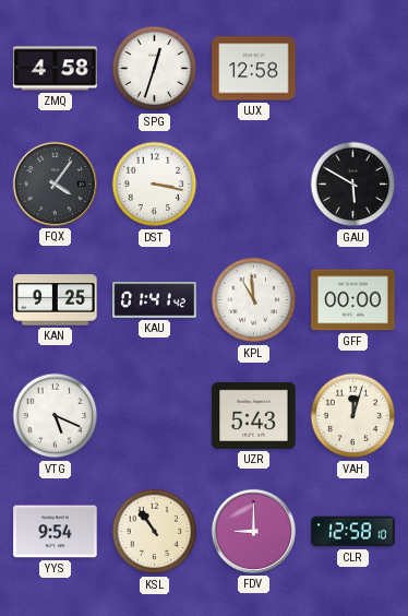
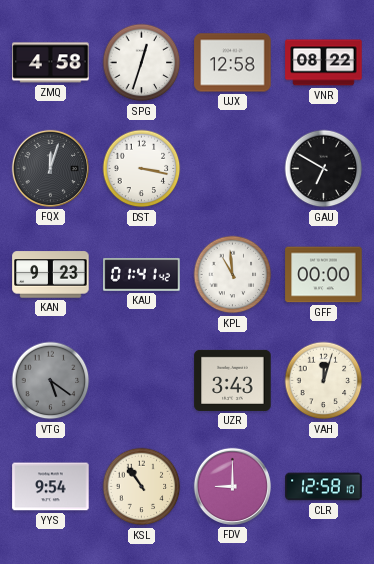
VNR: none -> 08:22
FQX: 4:06 -> 12:03
GAU: 5:50 -> 6:50
KAN: 9:25 -> 9:23
VTG: 5:19 -> 5:21
VTG dial: white -> grey
UZR: 5:43 -> 3:43
